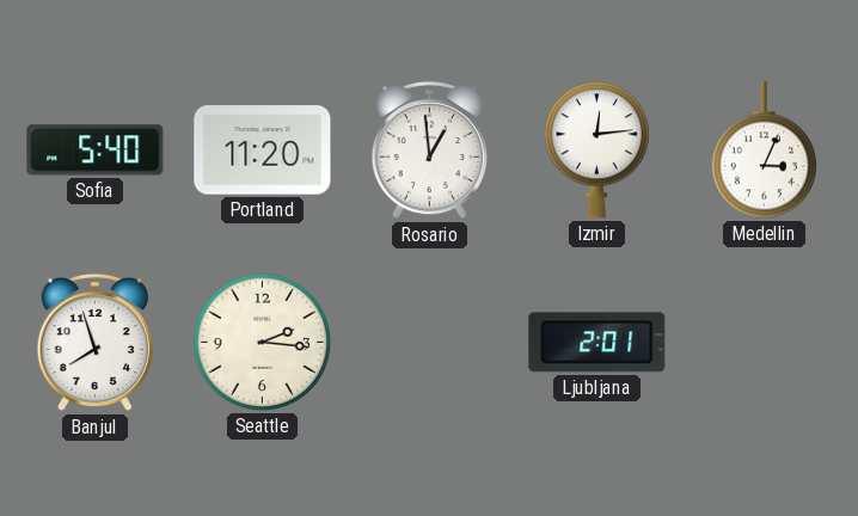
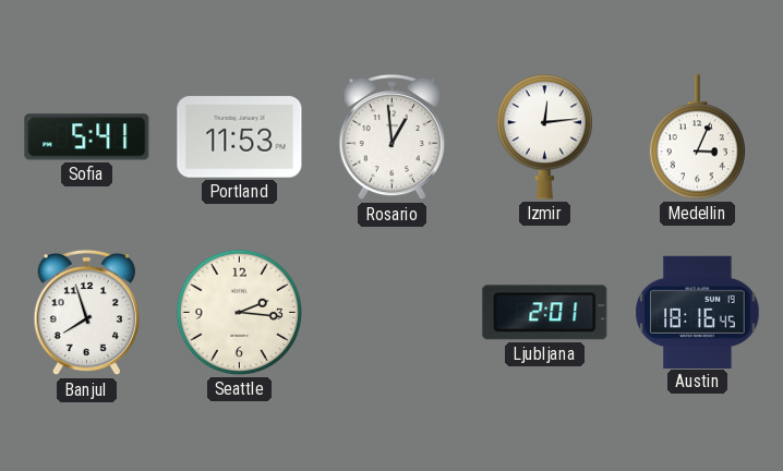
Sofia: 5:40 -> 5:41
Portland: 11:20 -> 11:53
Austin: none -> 18:16
